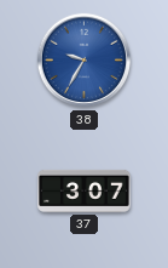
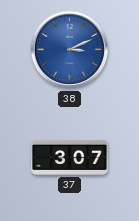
38: 9:35 -> 3:11
